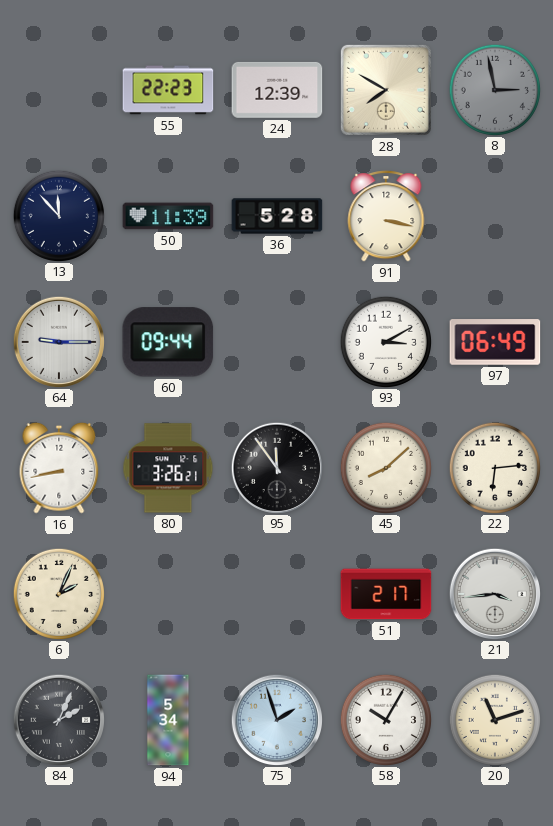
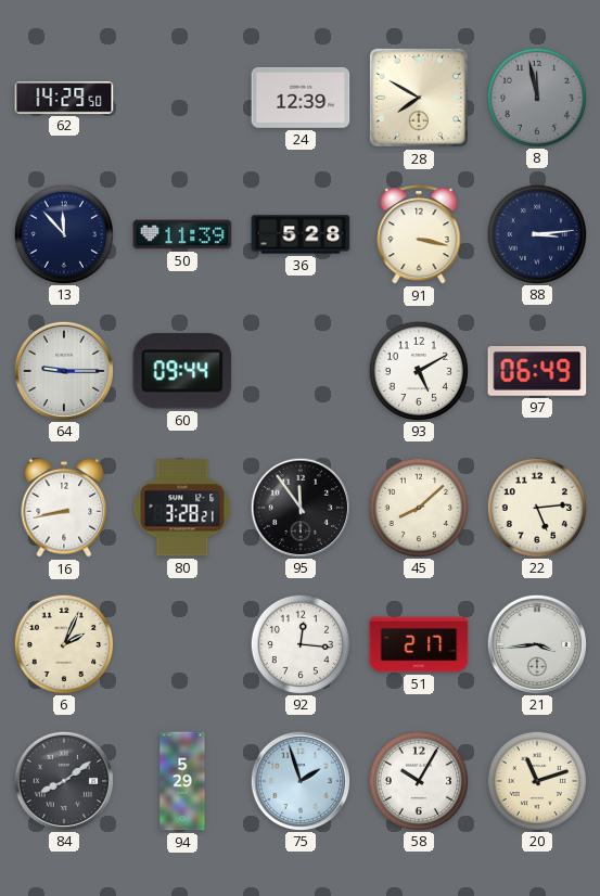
62: none -> 14:29
55: 22:23 -> none
8: 2:58 -> 11:58
88: none -> 3:14
93: 3:10 -> 5:10
80: 3:26 -> 3:28
22: 6:14 -> 5:14
92: none -> 12:16
84: 2:04 -> 8:09
94: 5:34 -> 5:29
